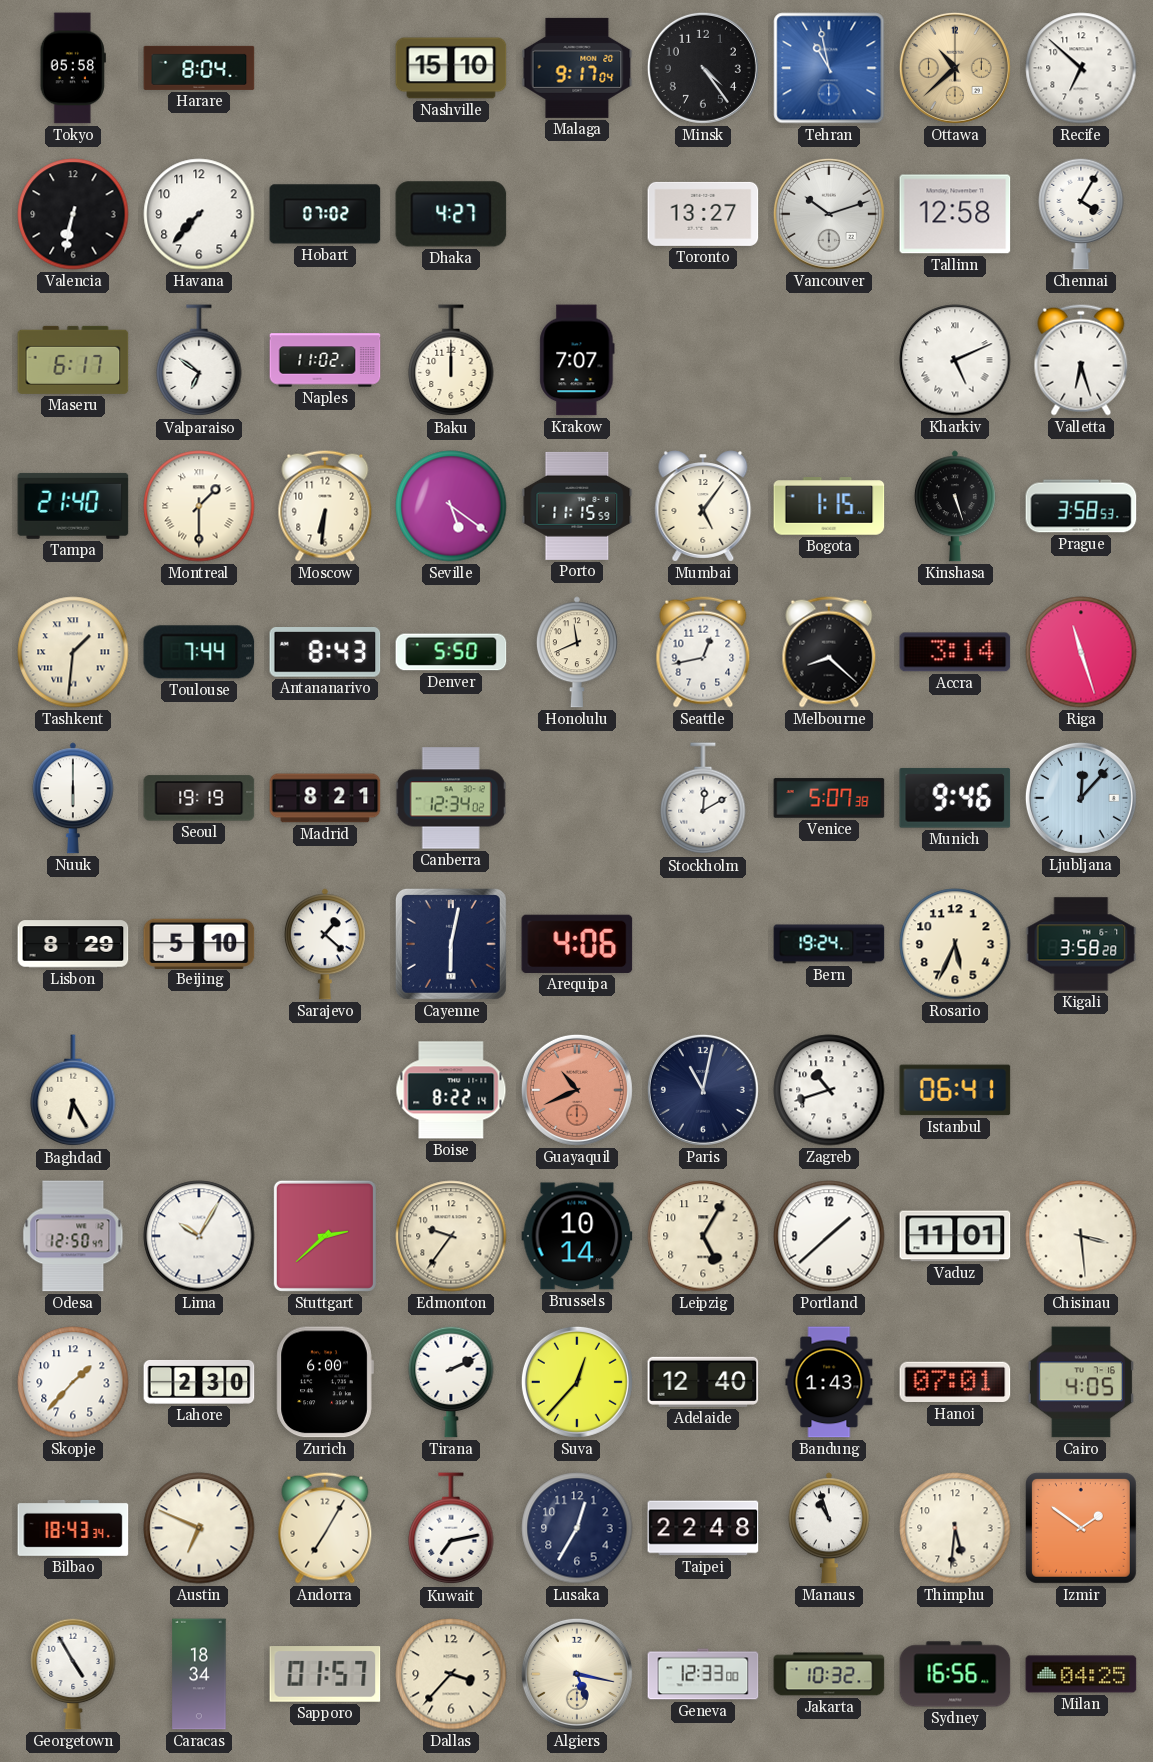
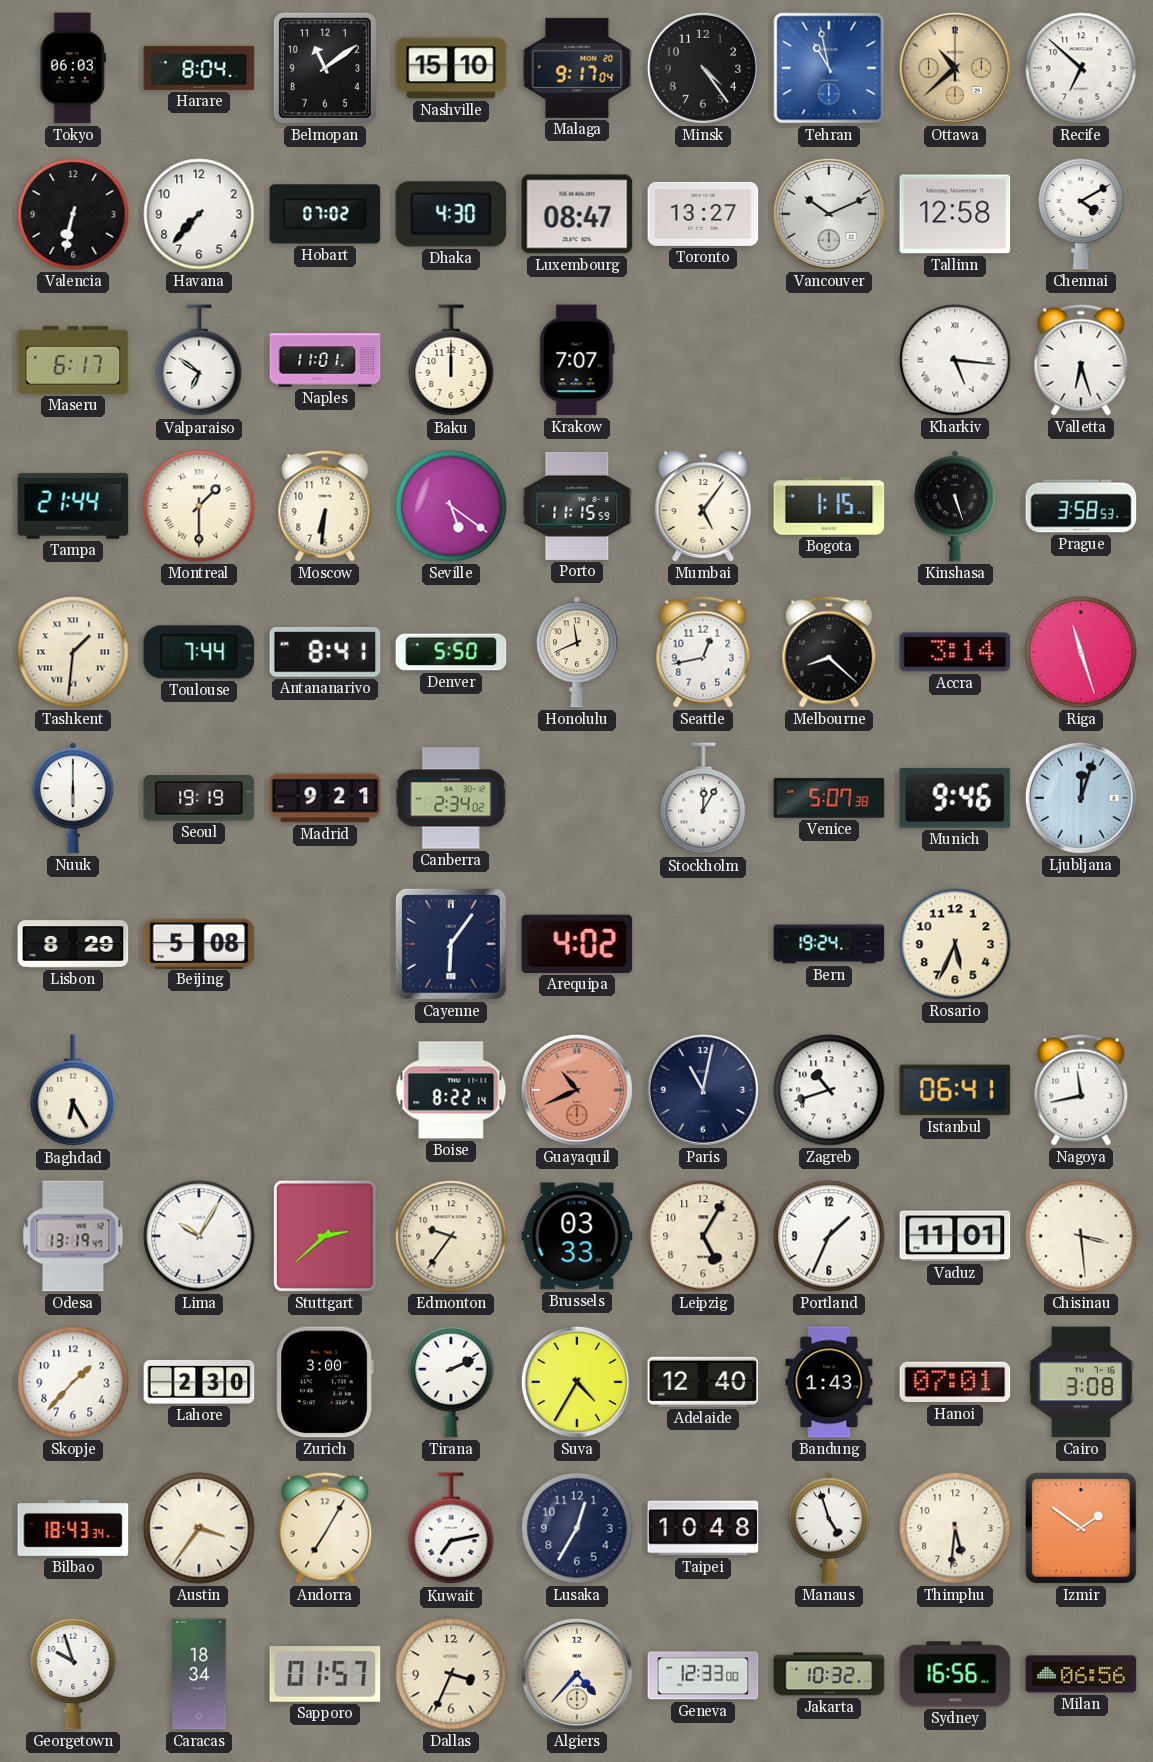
Tokyo: 05:58 -> 06:03
Belmopan: none -> 11:09
Dhaka: 4:27 -> 4:30
Luxembourg: none -> 08:47
Vancouver: 10:12 -> 10:11
Chennai: 4:05 -> 4:10
Naples: 11:02 -> 11:01
Kharkiv: 5:11 -> 5:16
Tampa: 21:40 -> 21:44
Antananarivo: 8:43 -> 8:41
Madrid: 8:21 -> 9:21
Canberra: 12:34 -> 2:34
Stockholm: 12:10 -> 12:05
Ljubljana: 12:07 -> 12:03
Beijing: 5:10 -> 5:08
Sarajevo: 1:22 -> none
Cayenne: 6:02 -> 6:06
Arequipa: 4:06 -> 4:02
Kigali: 3:58 -> none
Nagoya: none -> 11:43
Odesa: 12:50 -> 13:19
Brussels: 10:14 -> 03:33
Portland: 1:38 -> 1:34
Zurich: 6:00 -> 3:00
Suva: 12:37 -> 4:35
Cairo: 4:05 -> 3:08
Austin: 6:49 -> 3:36
Taipei: 22:48 -> 10:48
Manaus: 10:57 -> 4:57
Georgetown: 4:55 -> 9:57
Dallas: 3:37 -> 3:34
Algiers: 5:17 -> 4:37
Milan: 04:25 -> 06:56
